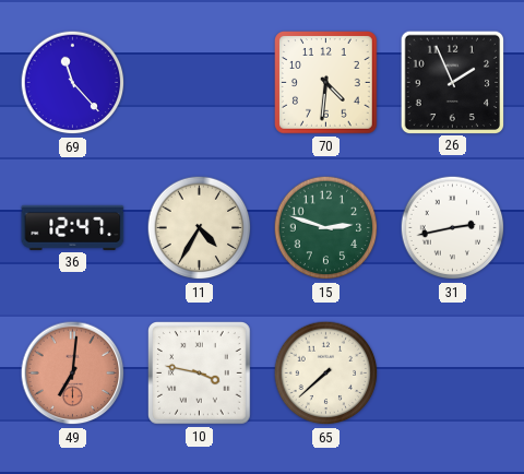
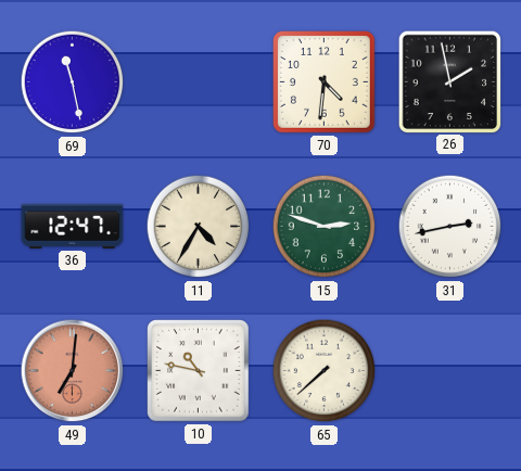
69: 11:23 -> 11:28
26: 1:56 -> 1:58
10: 3:47 -> 10:47
